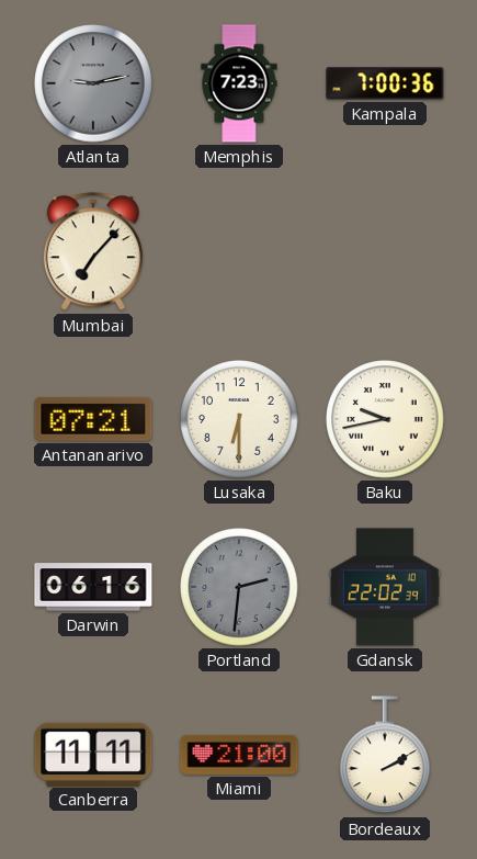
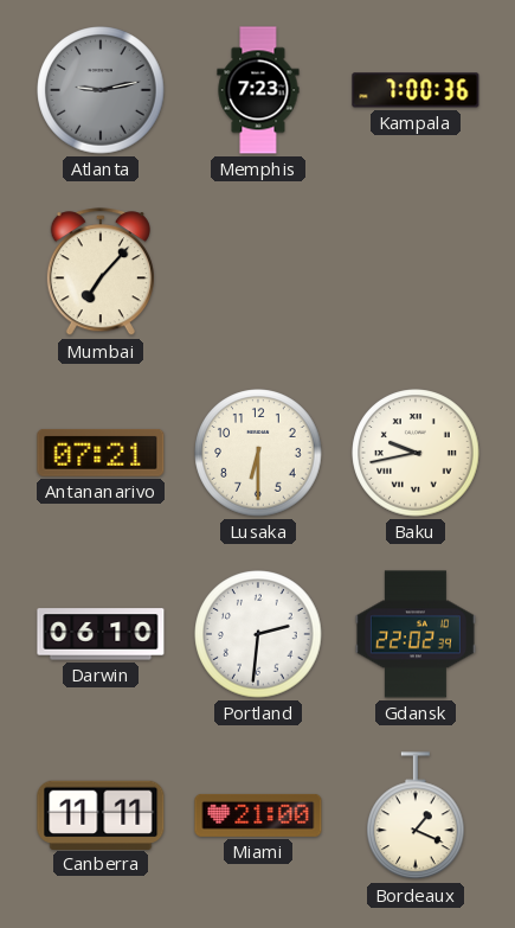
Darwin: 06:16 -> 06:10
Portland dial: grey -> white
Bordeaux: 2:10 -> 1:19
